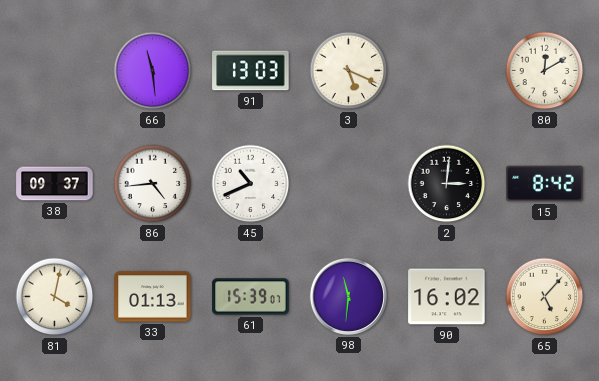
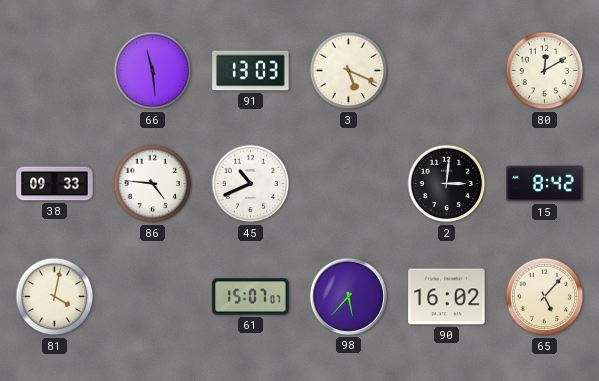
38: 09:37 -> 09:33
86: 4:44 -> 4:46
33: 01:13 -> none
61: 15:39 -> 15:07
98: 11:31 -> 5:37
